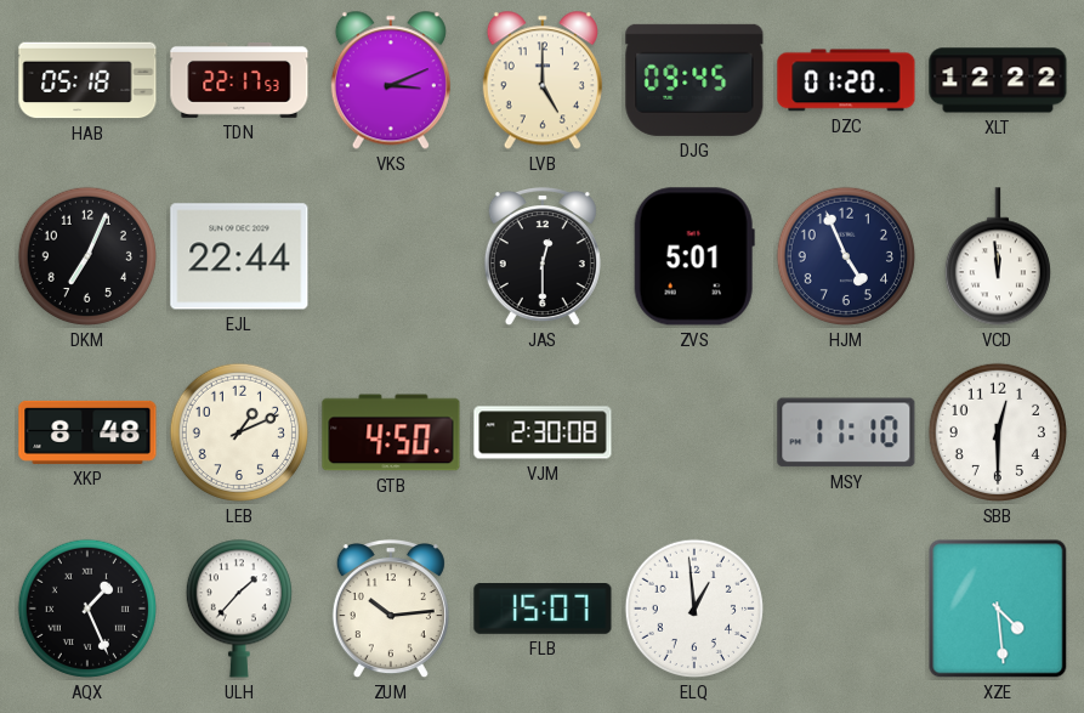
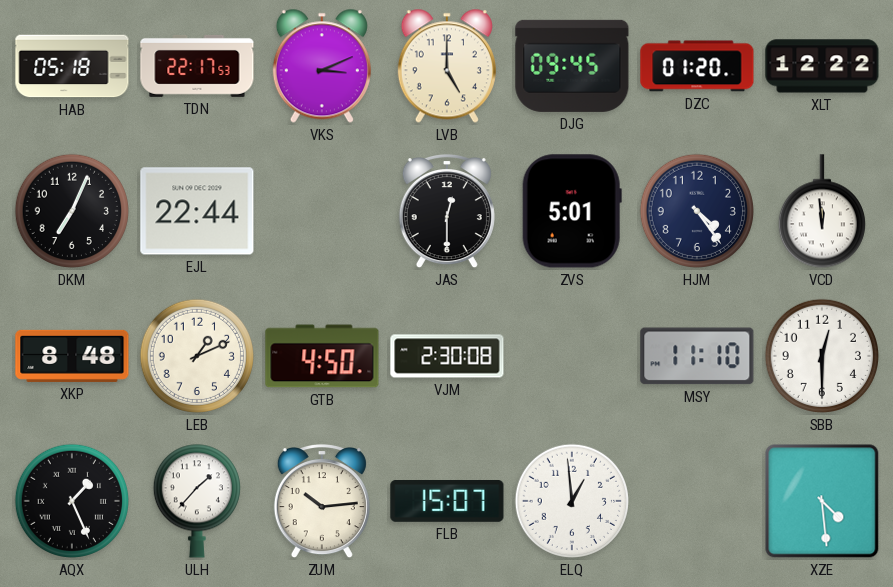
HJM: 4:56 -> 4:24
